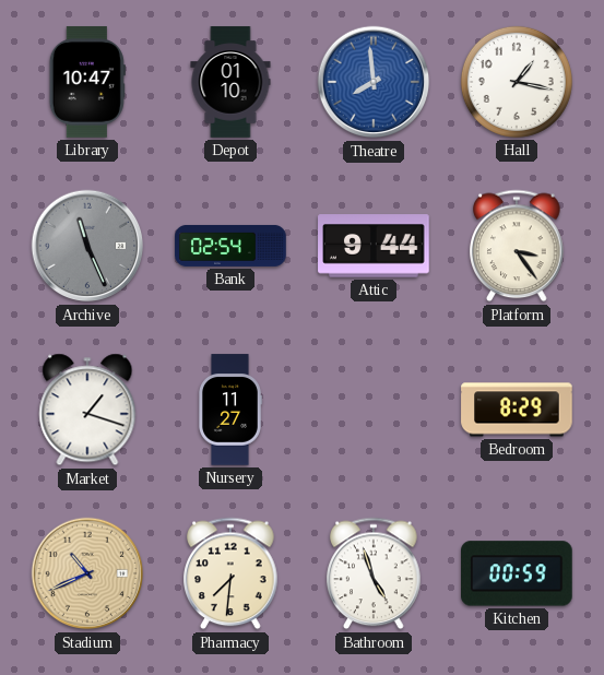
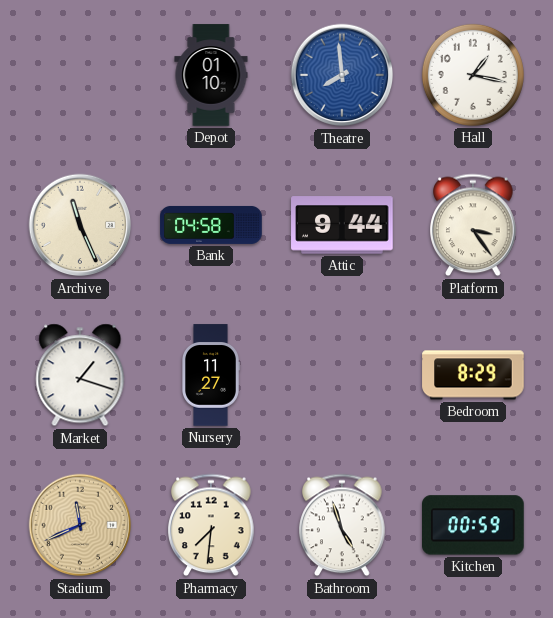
Library: 10:47 -> none
Archive dial: grey -> cream
Bank: 02:54 -> 04:58
Stadium: 10:41 -> 11:41
